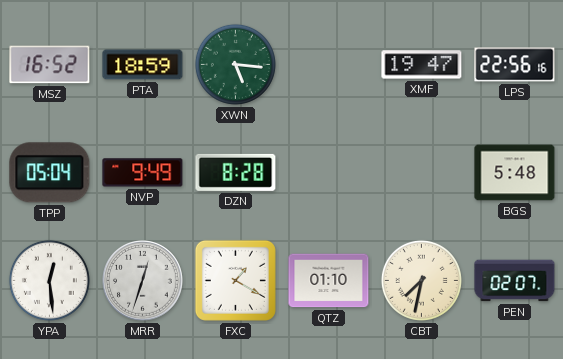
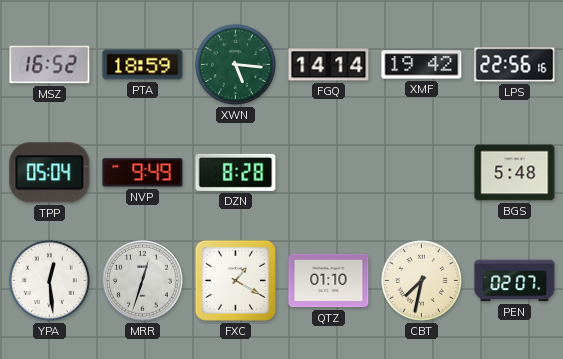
FGQ: none -> 14:14
XMF: 19:47 -> 19:42
